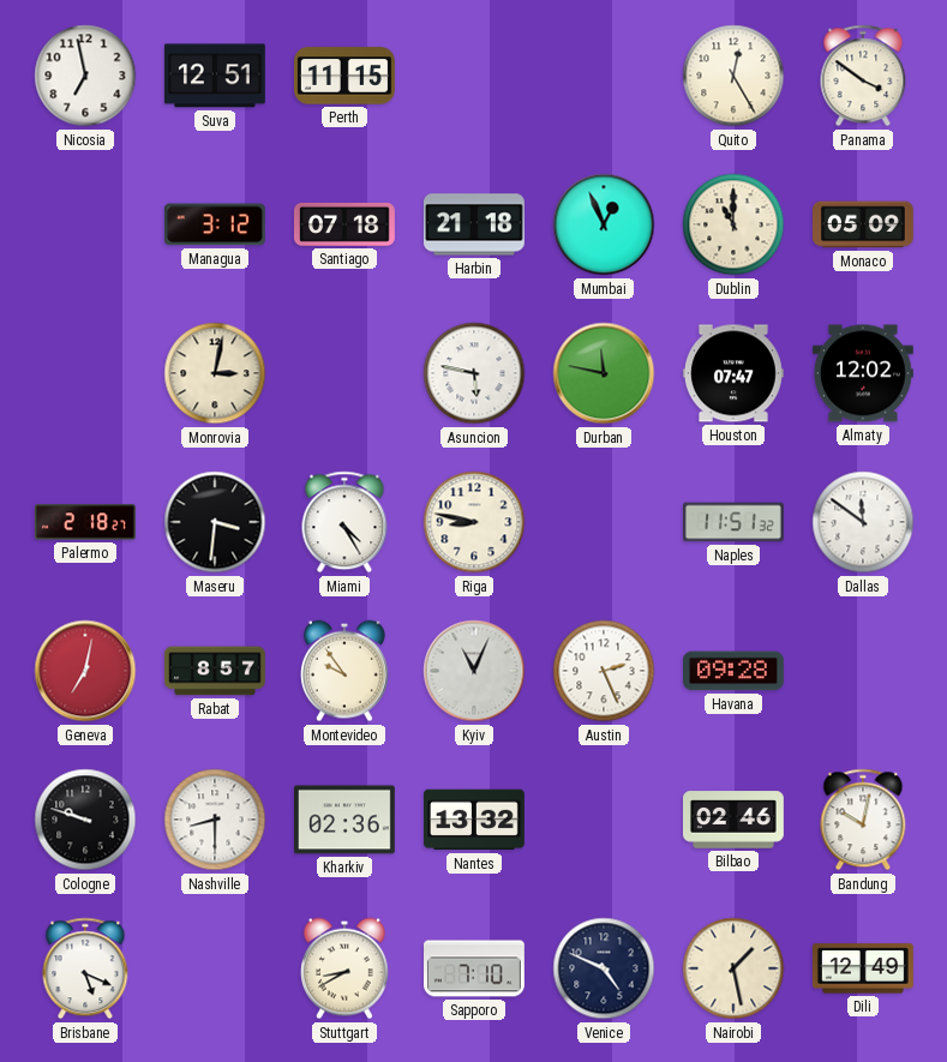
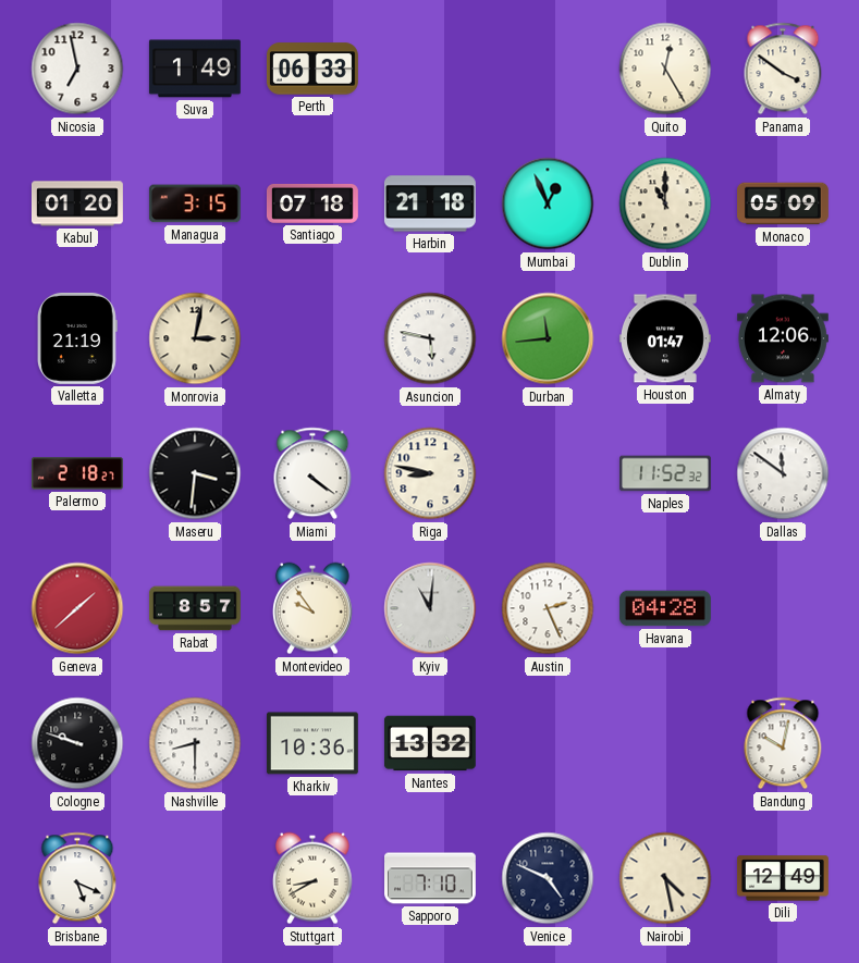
Suva: 12:51 -> 1:49
Perth: 11:15 -> 06:33
Kabul: none -> 01:20
Managua: 3:12 -> 3:15
Valletta: none -> 21:19
Durban: 11:47 -> 11:44
Houston: 07:47 -> 01:47
Almaty: 12:02 -> 12:06
Miami: 4:25 -> 4:21
Naples: 11:51 -> 11:52
Geneva: 7:02 -> 1:38
Kyiv: 11:04 -> 11:01
Havana: 09:28 -> 04:28
Kharkiv: 02:36 -> 10:36
Bilbao: 02:46 -> none
Nairobi: 1:28 -> 4:28
